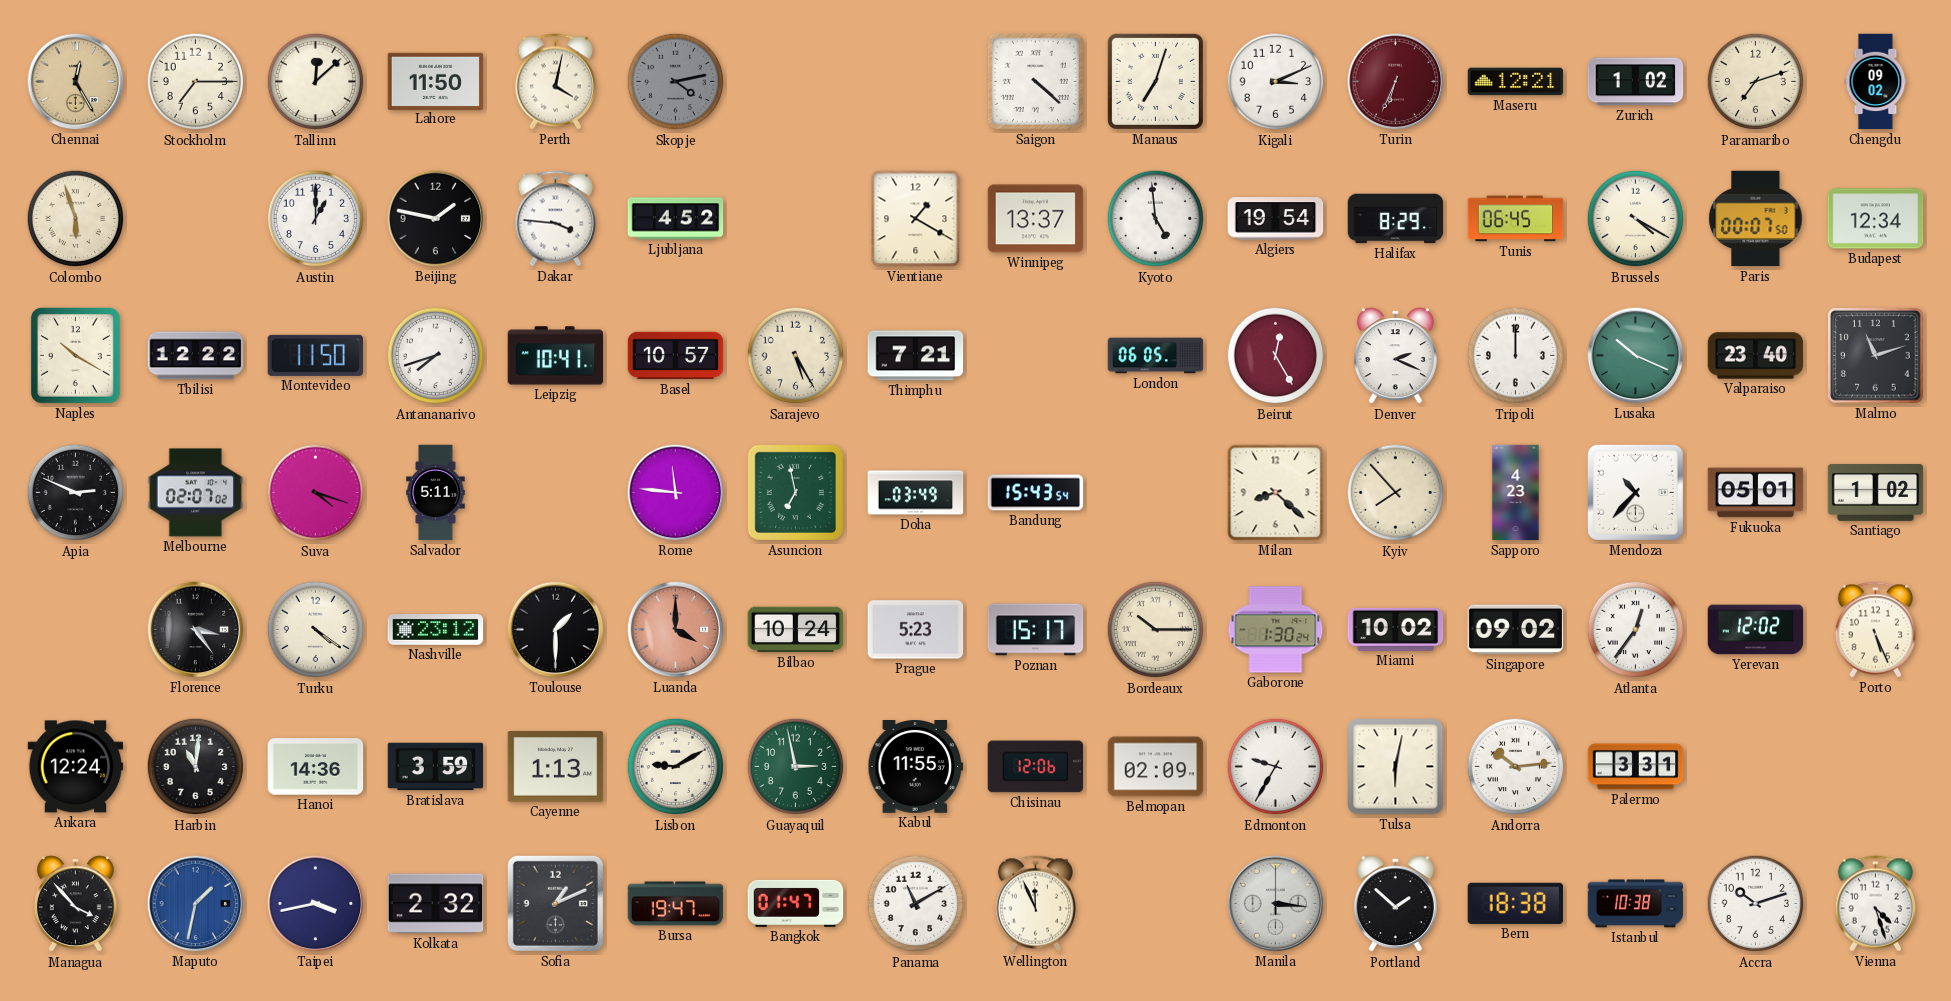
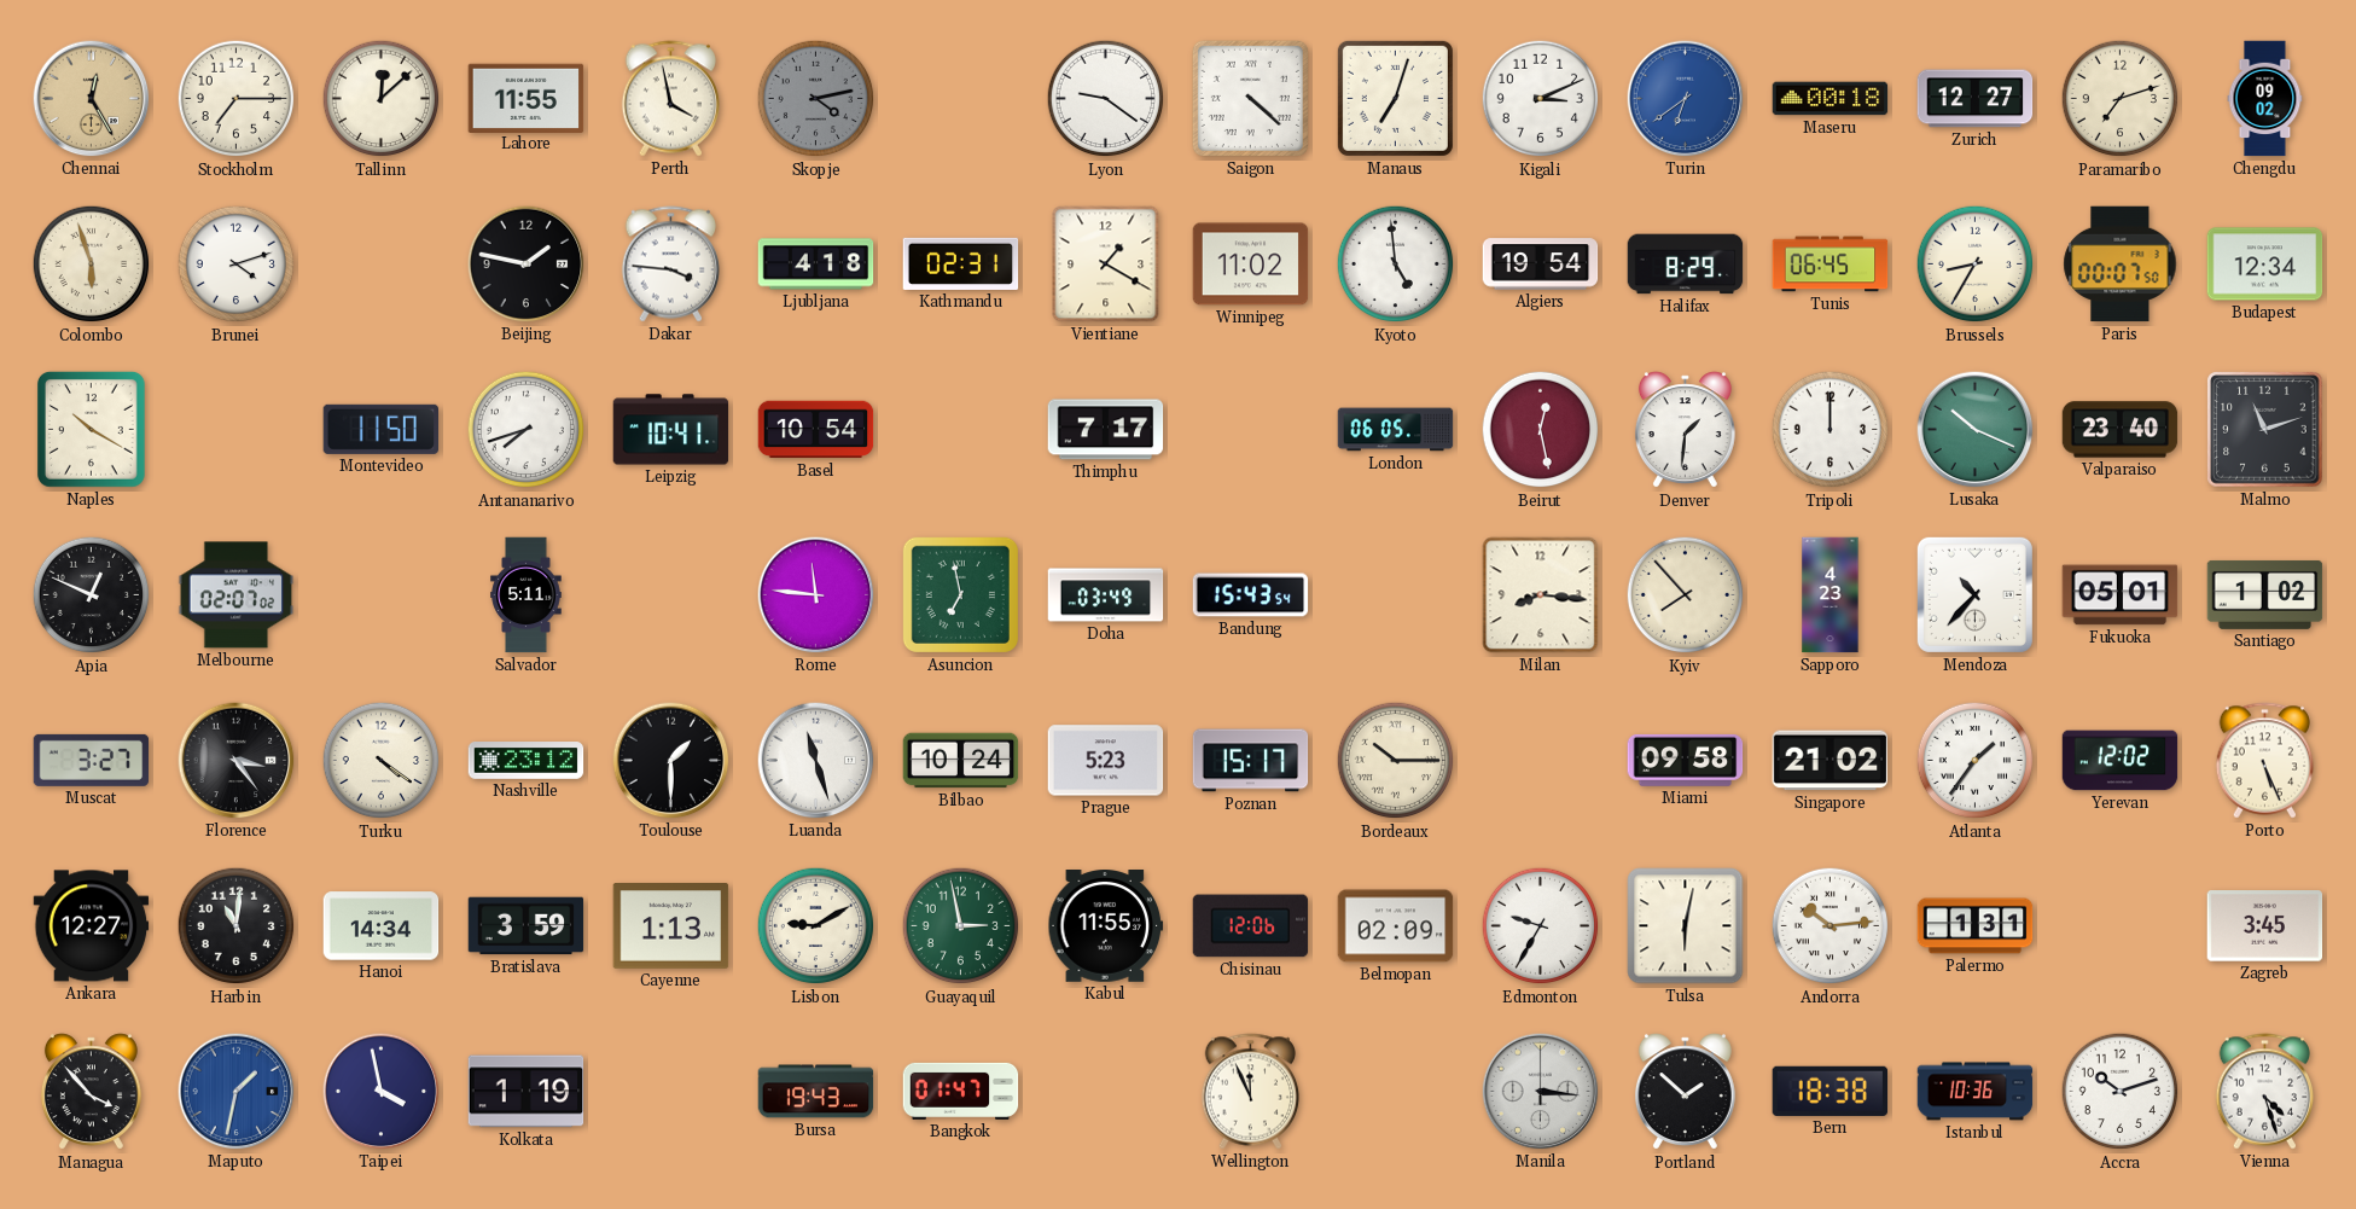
Lahore: 11:50 -> 11:55
Perth: 4:02 -> 3:58
Lyon: none -> 9:21
Turin: 6:34 -> 6:39
Turin dial: burgundy -> blue
Maseru: 12:21 -> 00:18
Zurich: 1:02 -> 12:27
Brunei: none -> 4:12
Austin: 1:00 -> none
Ljubljana: 4:52 -> 4:18
Kathmandu: none -> 02:31
Winnipeg: 13:37 -> 11:02
Brussels: 4:20 -> 8:35
Tbilisi: 12:22 -> none
Basel: 10:57 -> 10:54
Sarajevo: 5:25 -> none
Thimphu: 7:21 -> 7:17
Beirut: 12:25 -> 12:28
Denver: 2:19 -> 1:31
Apia: 2:49 -> 12:49
Suva: 4:18 -> none
Milan: 8:22 -> 8:16
Muscat: none -> 3:27
Luanda: 4:00 -> 11:27
Luanda dial: salmon -> white
Gaborone: 1:30 -> none
Miami: 10:02 -> 09:58
Singapore: 09:02 -> 21:02
Atlanta: 12:36 -> 1:36
Ankara: 12:24 -> 12:27
Hanoi: 14:36 -> 14:34
Palermo: 3:31 -> 1:31
Zagreb: none -> 3:45
Taipei: 3:43 -> 3:58
Kolkata: 2:32 -> 1:19
Sofia: 1:11 -> none
Bursa: 19:47 -> 19:43
Panama: 11:10 -> none
Istanbul: 10:38 -> 10:36
